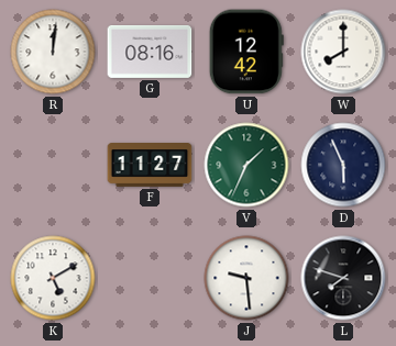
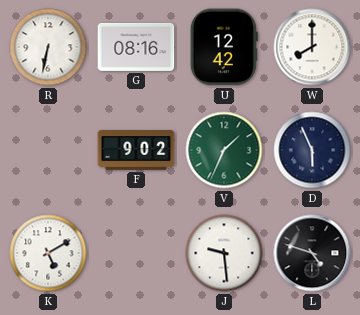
R: 12:01 -> 6:32
F: 11:27 -> 9:02
L: 7:48 -> 4:48
